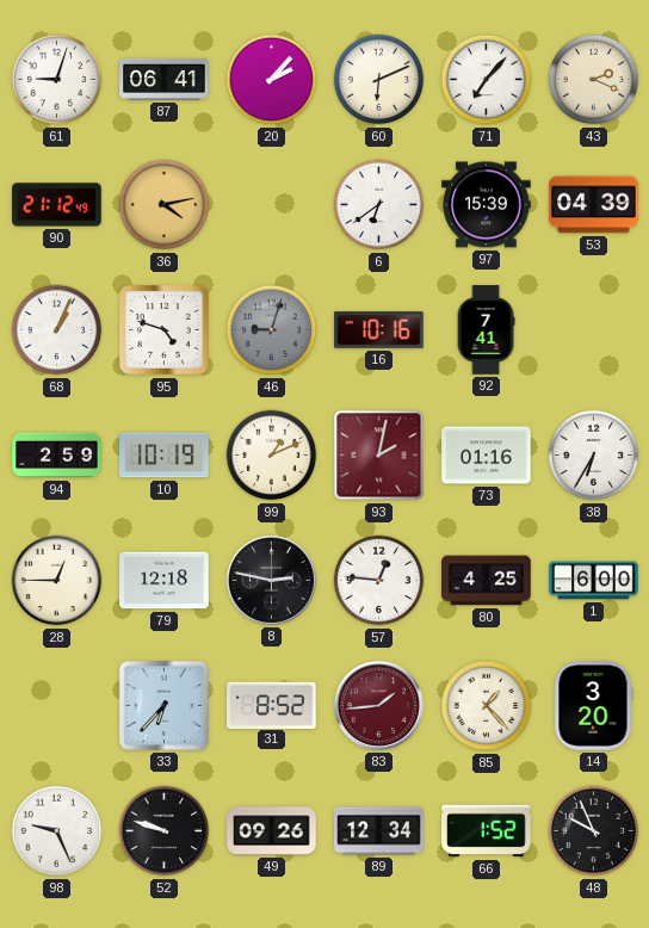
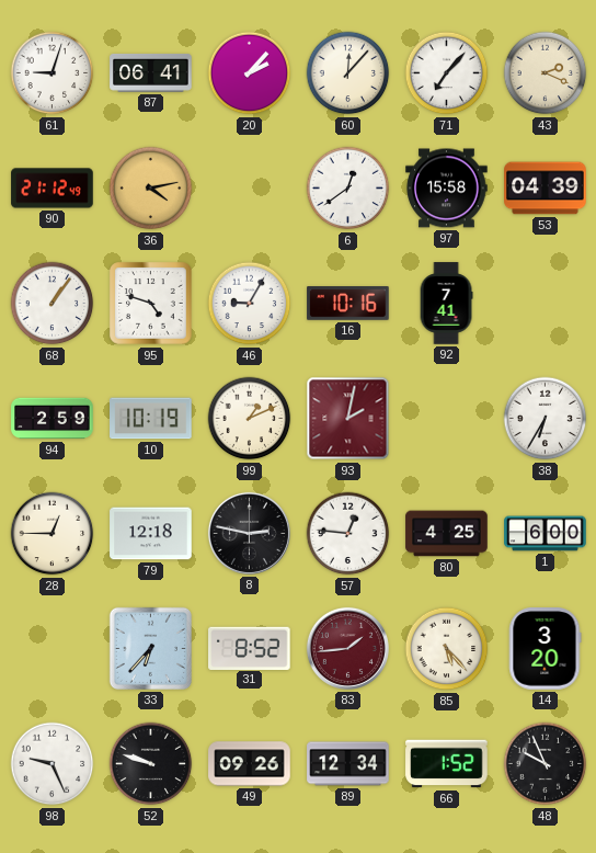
60: 6:11 -> 12:07
6: 6:39 -> 12:39
97: 15:39 -> 15:58
68: 1:04 -> 1:06
46: 9:03 -> 9:05
46 dial: grey -> white
73: 01:16 -> none
85: 1:23 -> 5:23
